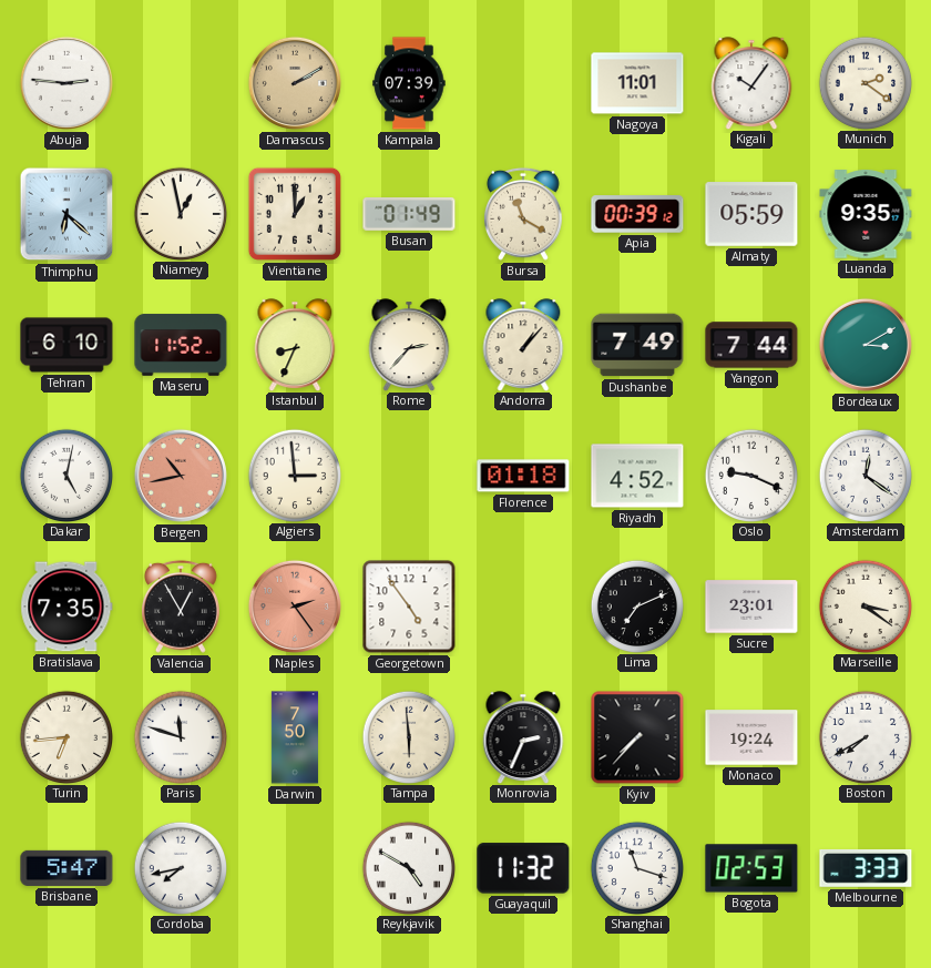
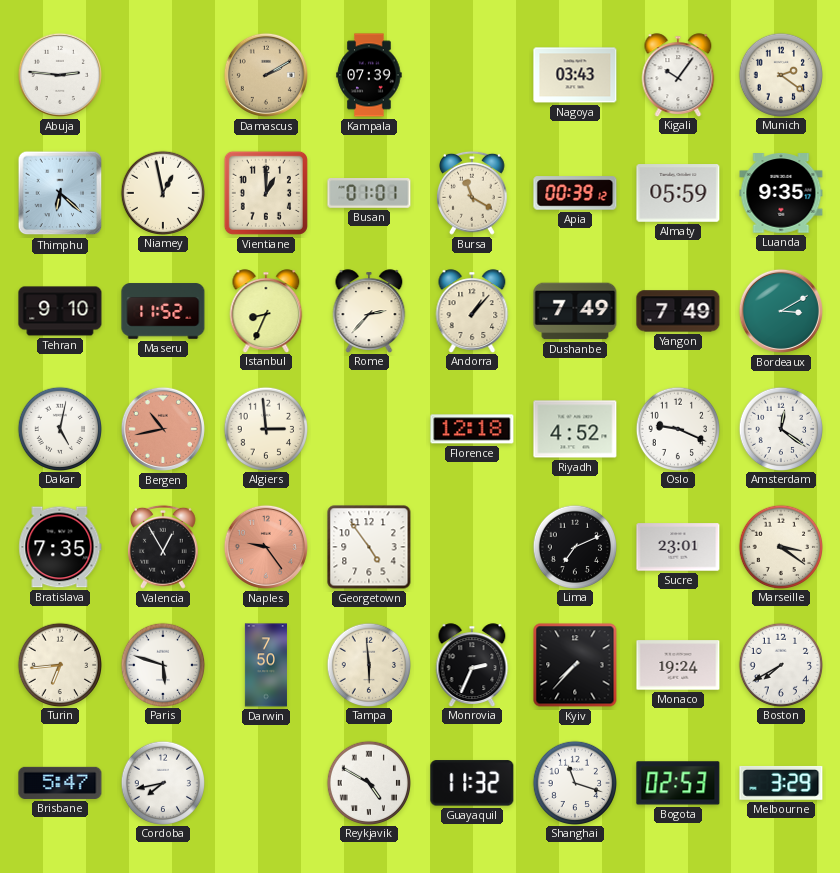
Nagoya: 11:01 -> 03:43
Busan: 01:49 -> 01:01
Tehran: 6:10 -> 9:10
Yangon: 7:44 -> 7:49
Florence: 01:18 -> 12:18
Naples: 2:24 -> 9:24
Paris: 11:48 -> 5:48
Melbourne: 3:33 -> 3:29
